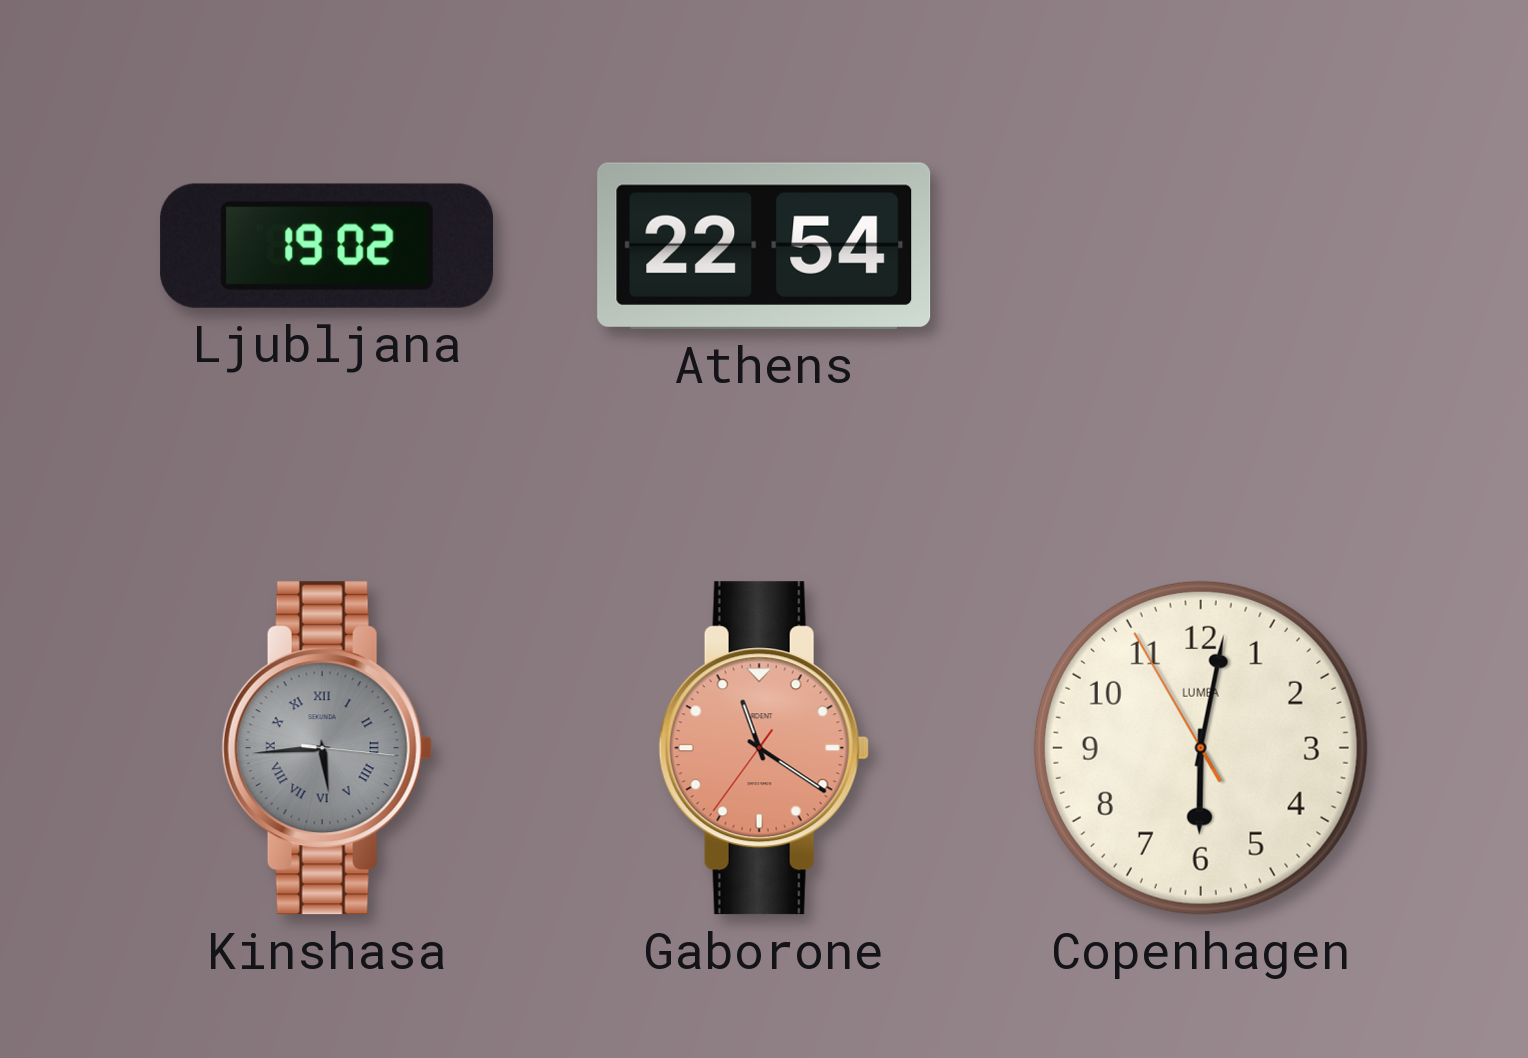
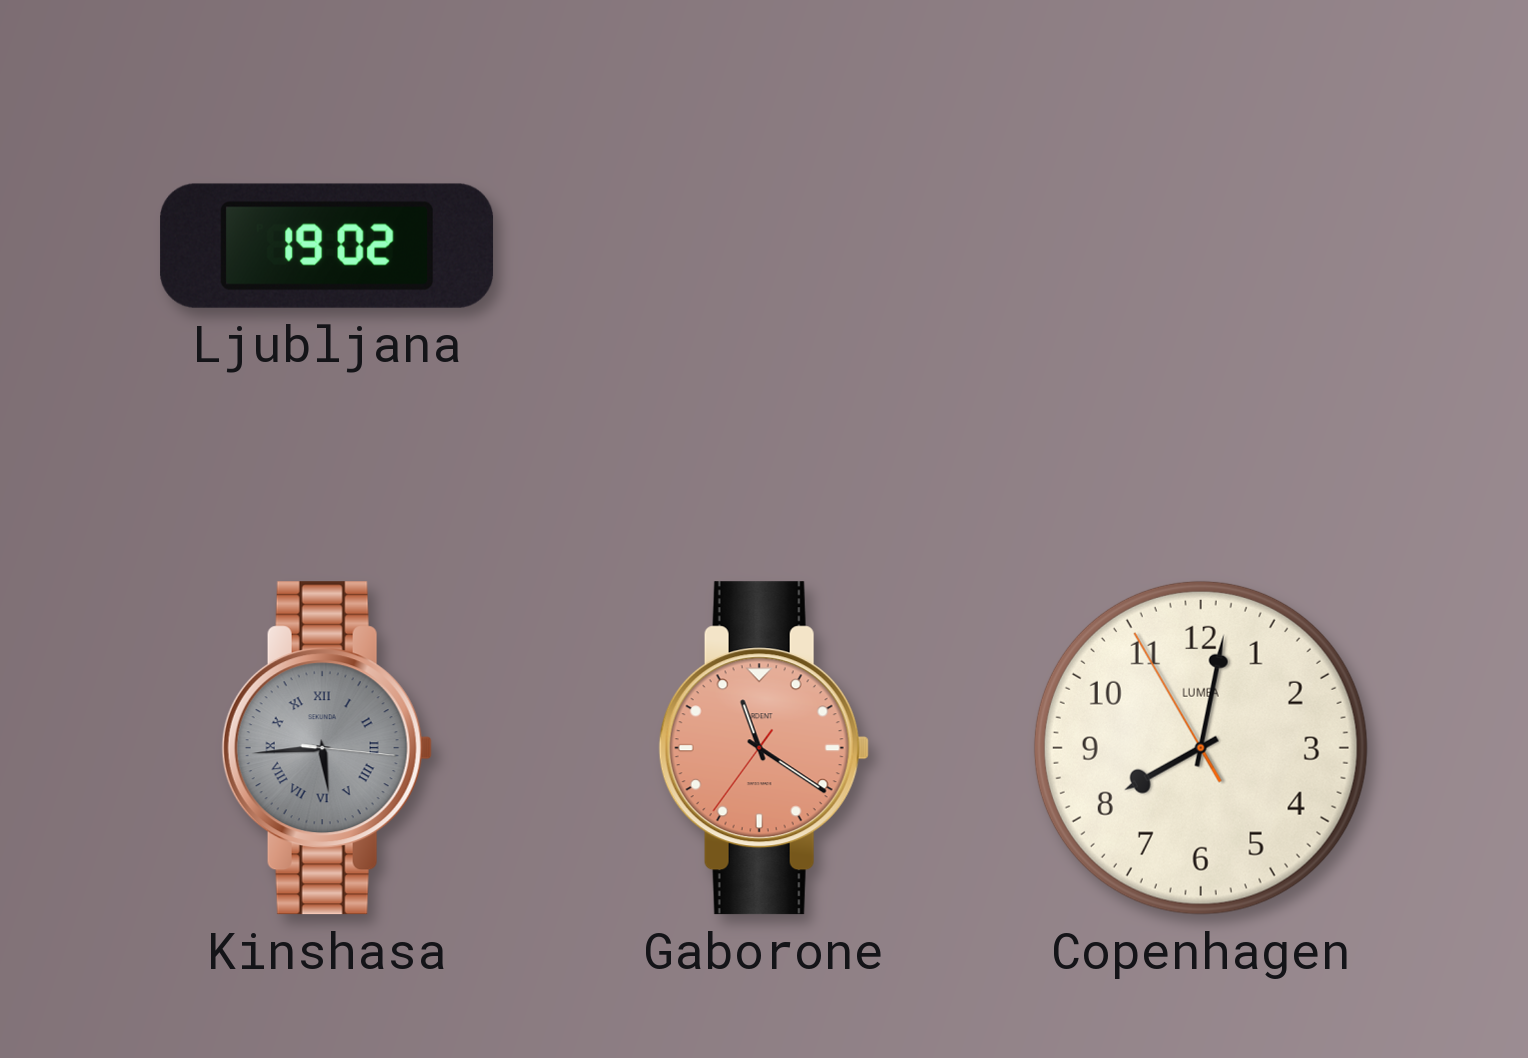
Athens: 22:54 -> none
Copenhagen: 6:01 -> 8:01
